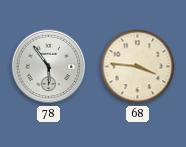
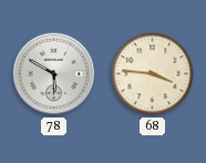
78: 5:54 -> 5:50
